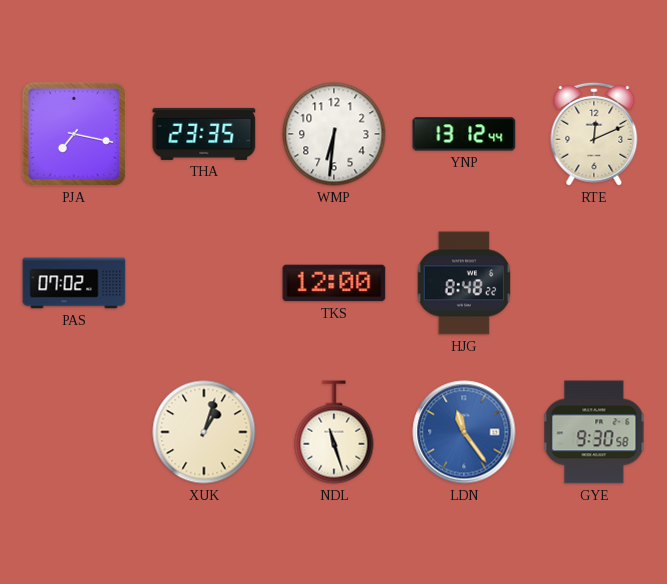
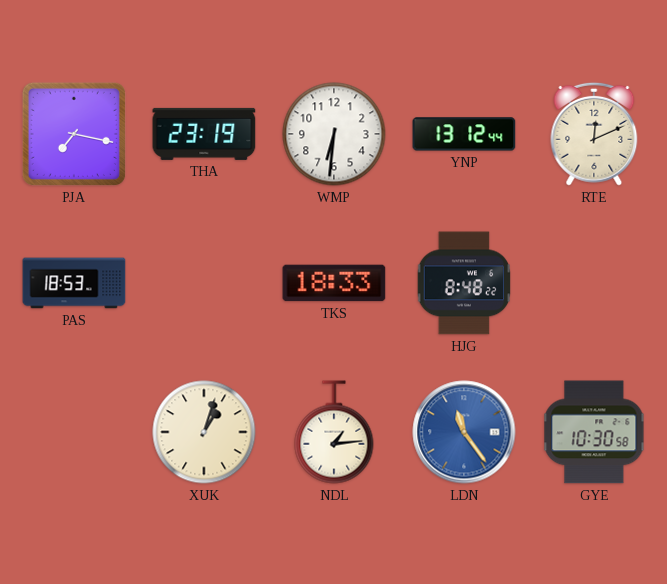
THA: 23:35 -> 23:19
PAS: 07:02 -> 18:53
TKS: 12:00 -> 18:33
NDL: 11:27 -> 1:14
GYE: 9:30 -> 10:30
